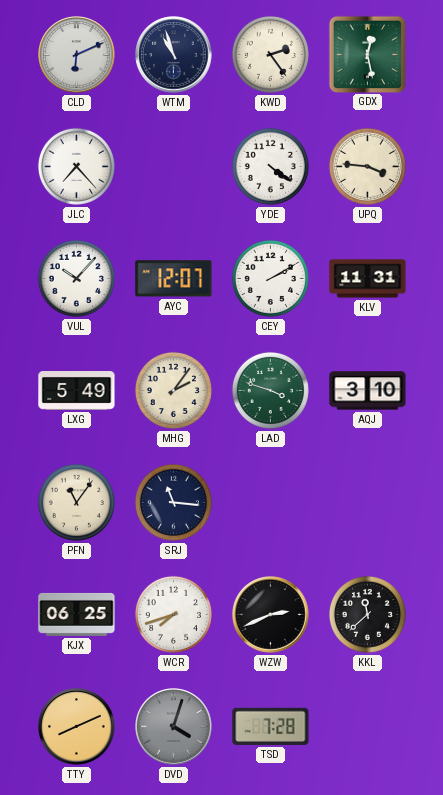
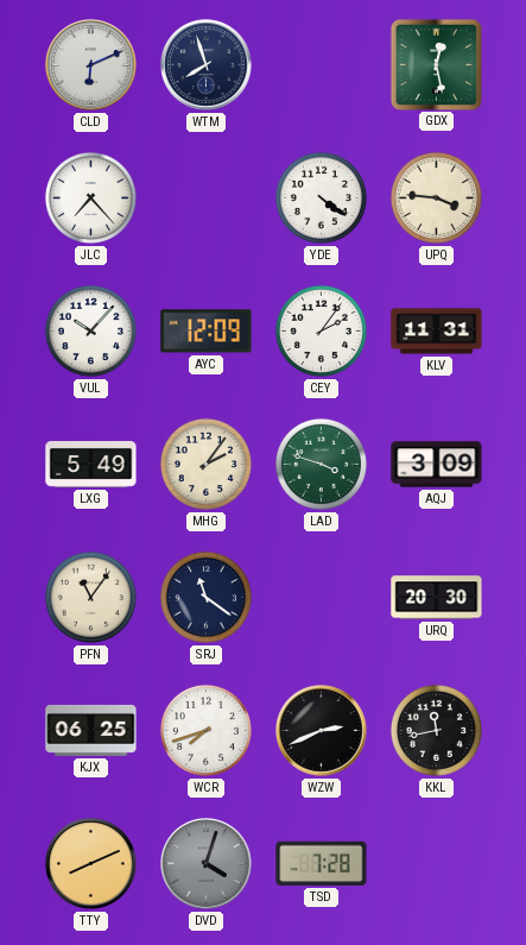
WTM: 10:57 -> 7:57
KWD: 2:24 -> none
AYC: 12:07 -> 12:09
CEY: 2:10 -> 2:06
AQJ: 3:10 -> 3:09
SRJ: 11:16 -> 11:21
URQ: none -> 20:30
KKL: 11:38 -> 11:43
